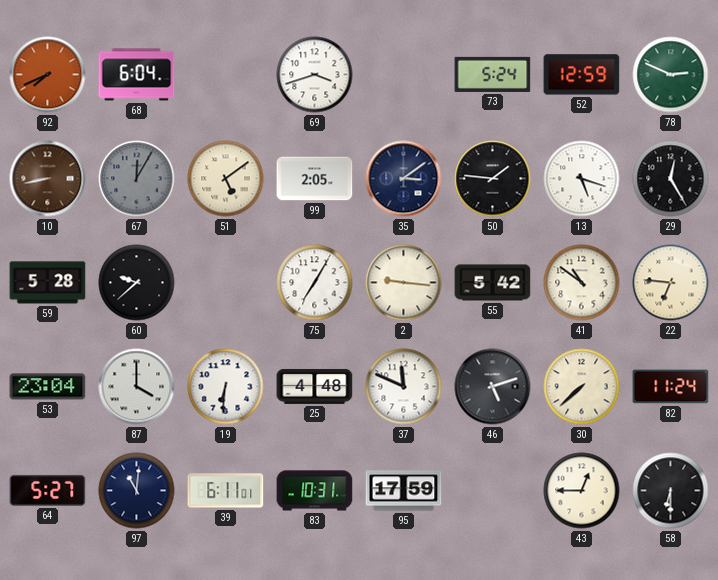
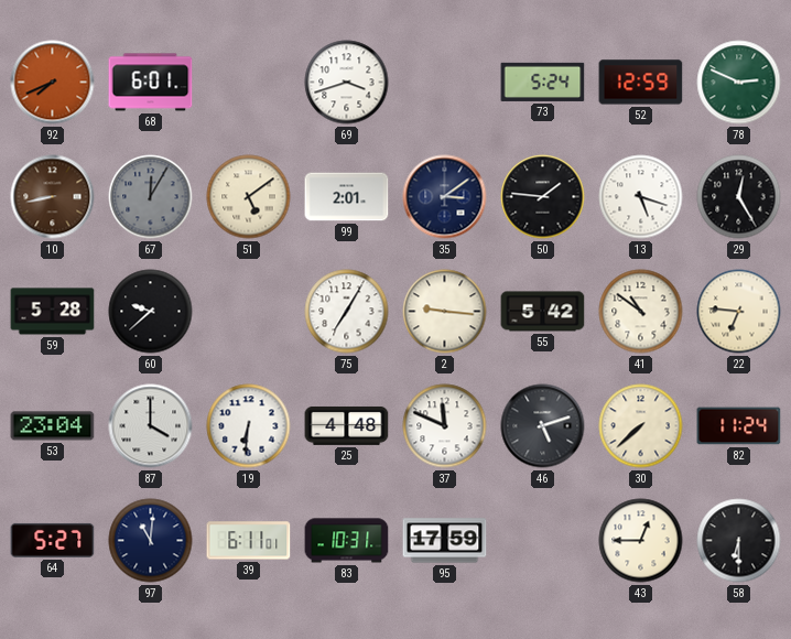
68: 6:04 -> 6:01
99: 2:05 -> 2:01
